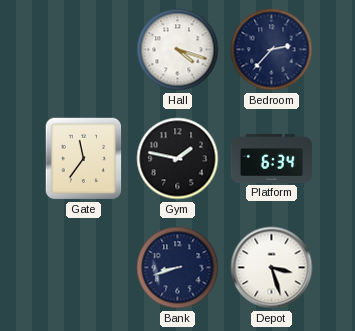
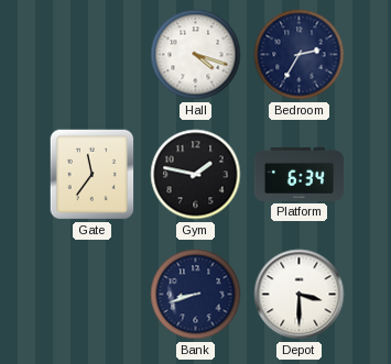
Bedroom: 2:37 -> 2:35
Depot: 3:27 -> 3:30
